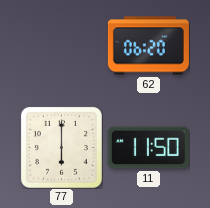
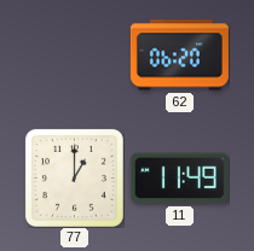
77: 6:00 -> 1:00
11: 11:50 -> 11:49
